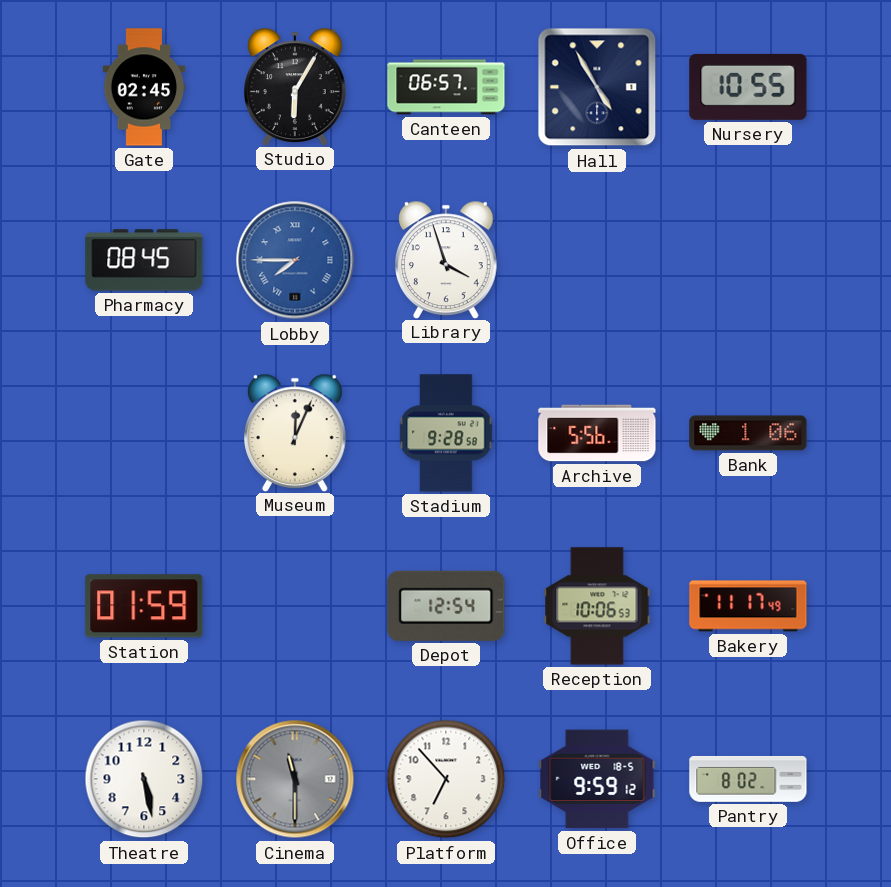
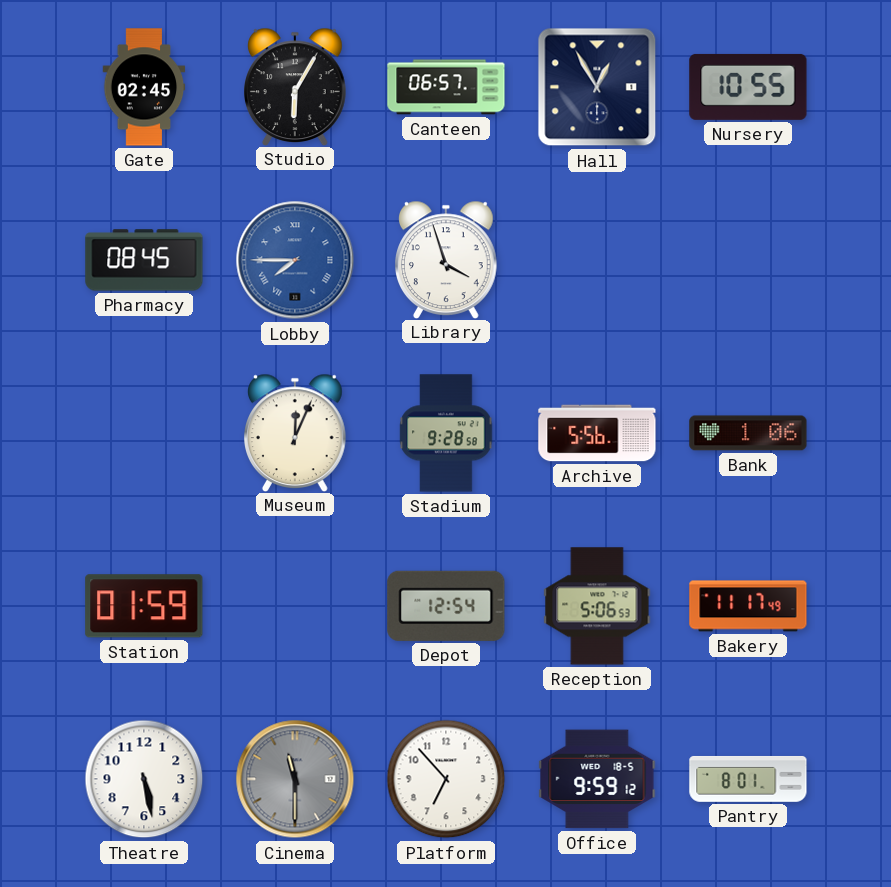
Hall: 4:55 -> 12:55
Reception: 10:06 -> 5:06
Pantry: 8:02 -> 8:01
